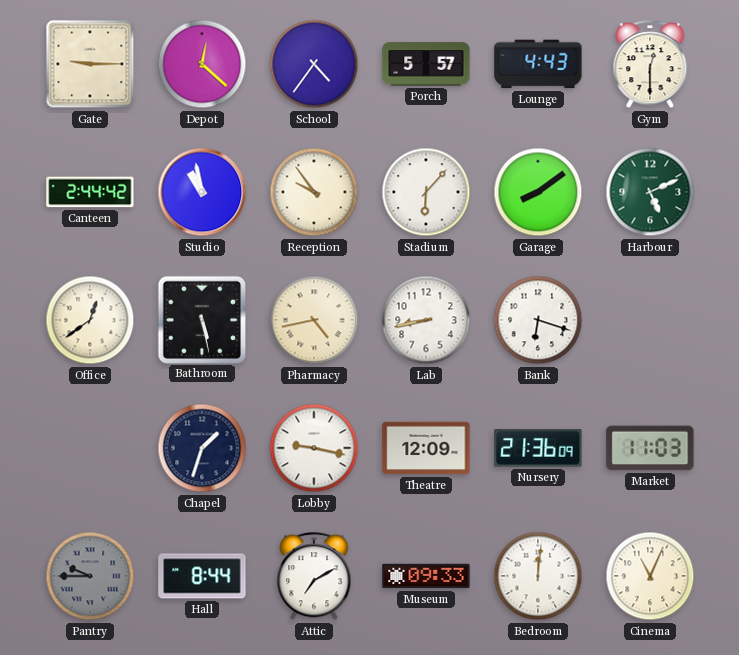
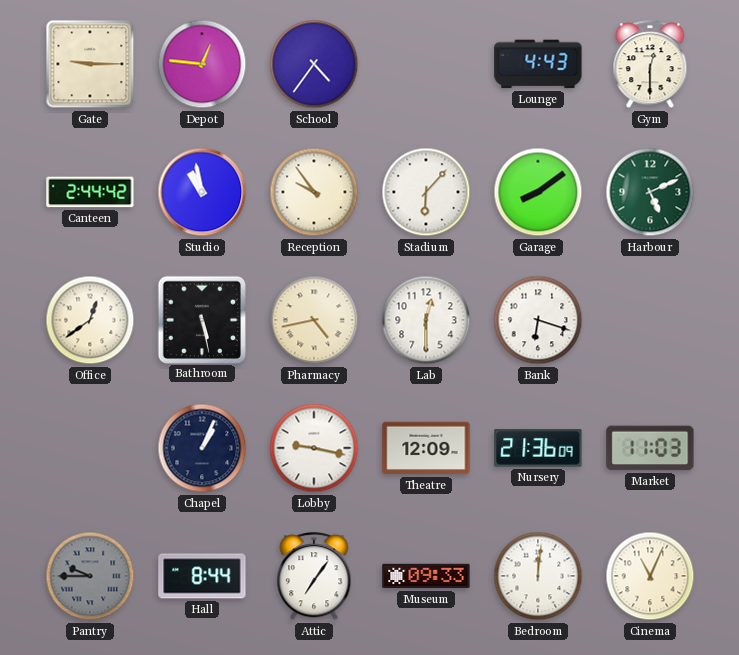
Depot: 12:22 -> 12:46
Porch: 5:57 -> none
Lab: 8:43 -> 12:30
Chapel: 1:33 -> 1:04
Attic: 7:10 -> 7:06
